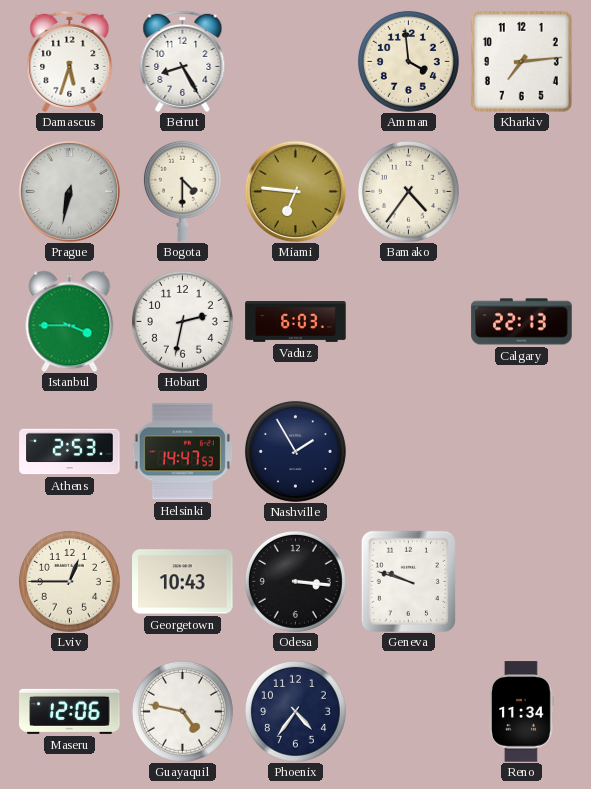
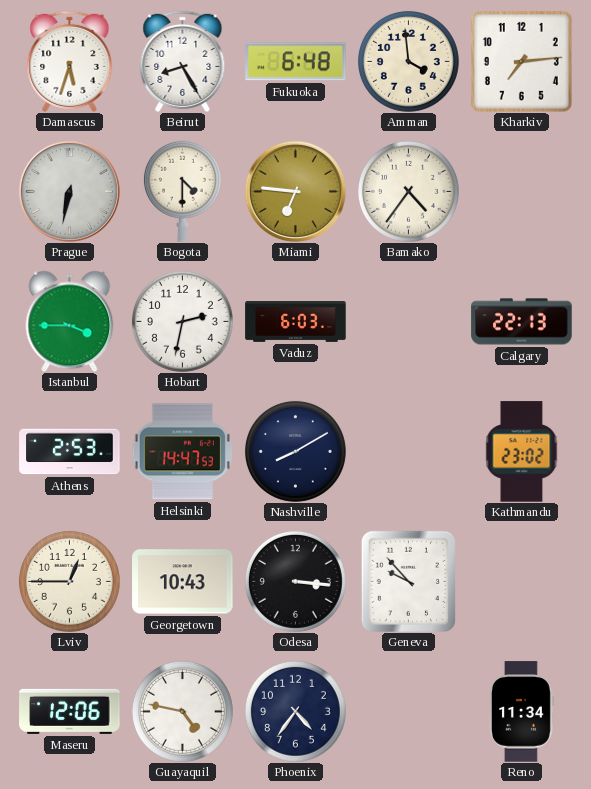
Fukuoka: none -> 6:48
Nashville: 1:55 -> 8:10
Kathmandu: none -> 23:02
Geneva: 9:48 -> 9:53
